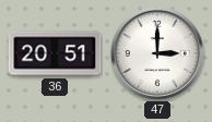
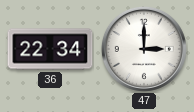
36: 20:51 -> 22:34
